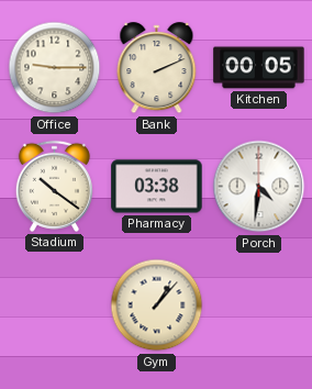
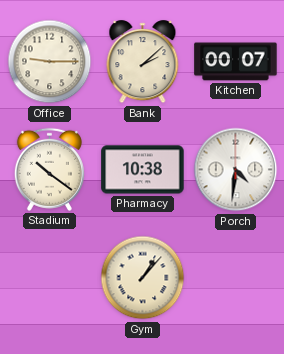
Bank: 2:11 -> 2:08
Kitchen: 00:05 -> 00:07
Pharmacy: 03:38 -> 10:38
